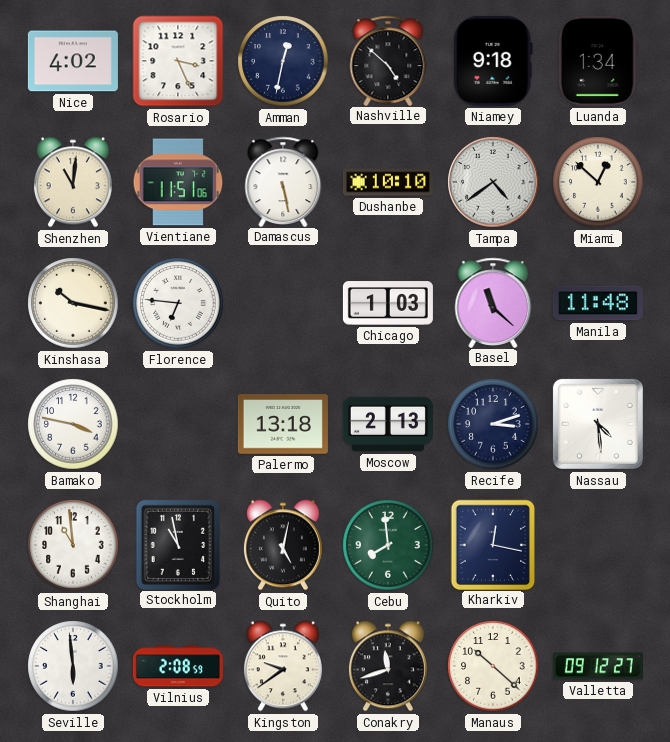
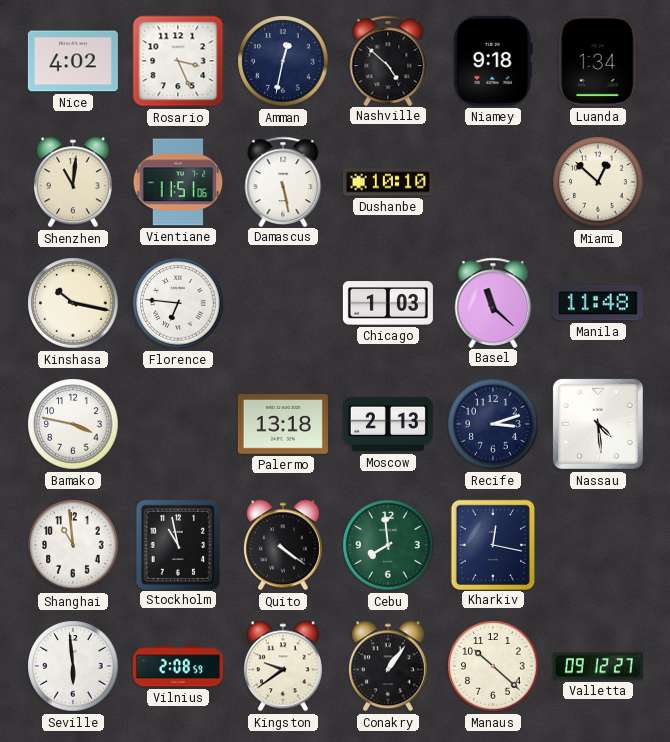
Tampa: 4:39 -> none
Quito: 5:02 -> 4:21
Conakry: 11:42 -> 1:06
